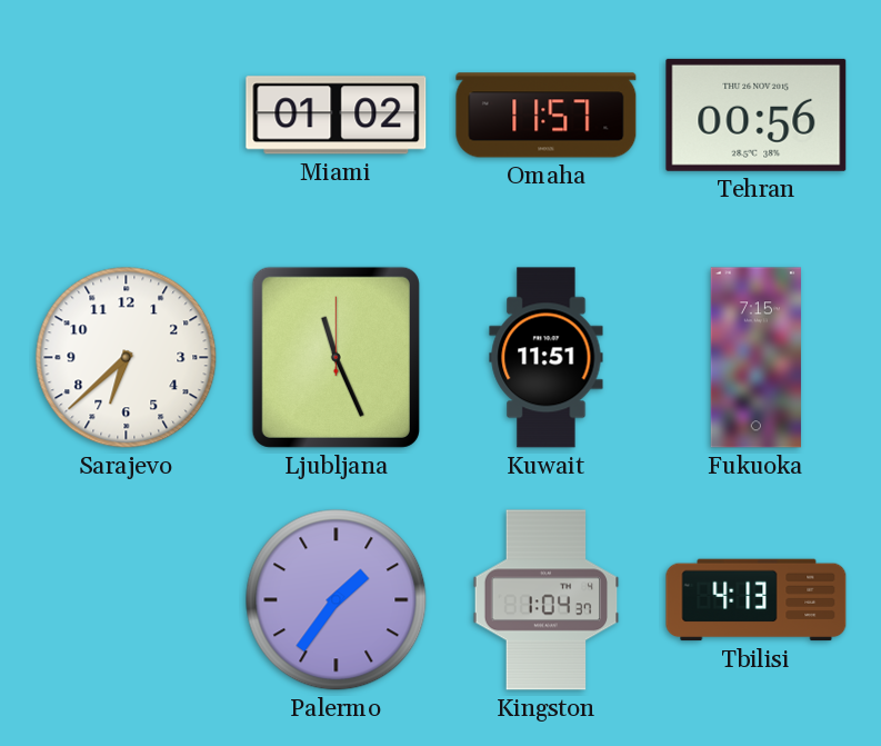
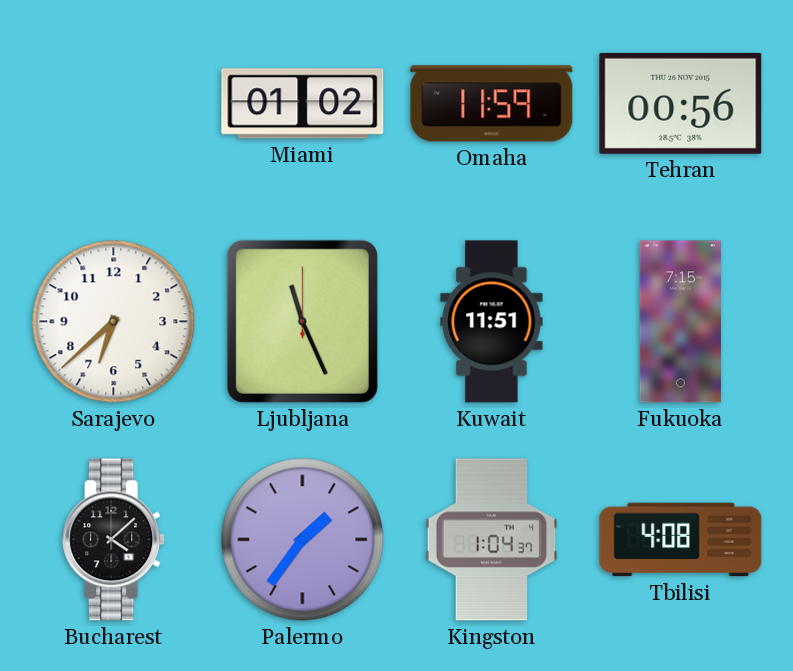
Omaha: 11:57 -> 11:59
Bucharest: none -> 4:08
Tbilisi: 4:13 -> 4:08
